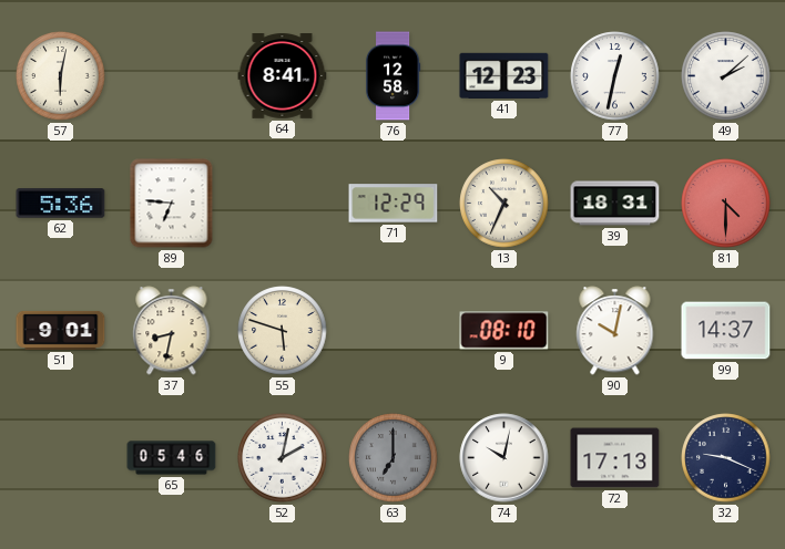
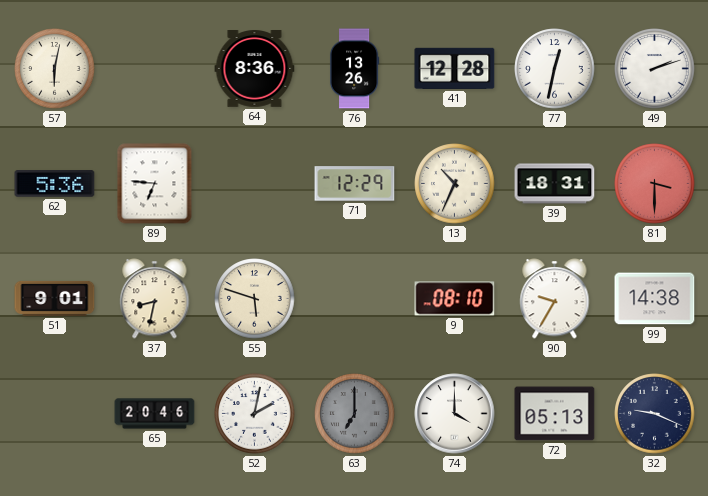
64: 8:41 -> 8:36
76: 12:58 -> 13:26
41: 12:23 -> 12:28
49: 2:08 -> 2:12
81: 4:30 -> 3:30
90: 10:02 -> 9:35
99: 14:37 -> 14:38
65: 05:46 -> 20:46
74: 10:02 -> 4:00
72: 17:13 -> 05:13
